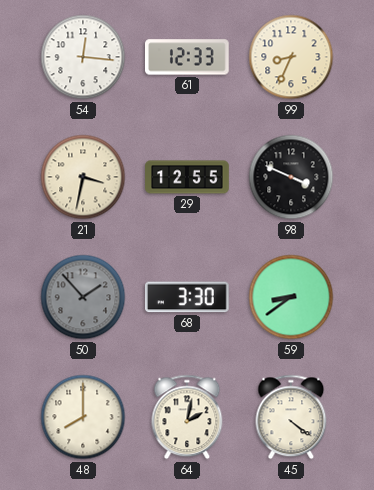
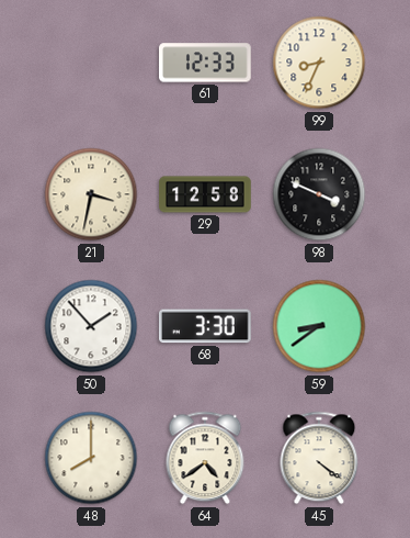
54: 12:16 -> none
29: 12:55 -> 12:58
50 dial: grey -> white
64: 2:02 -> 4:39
